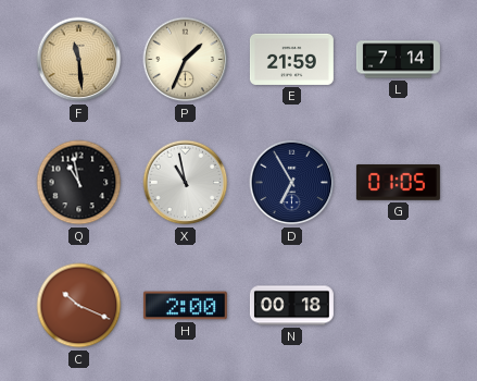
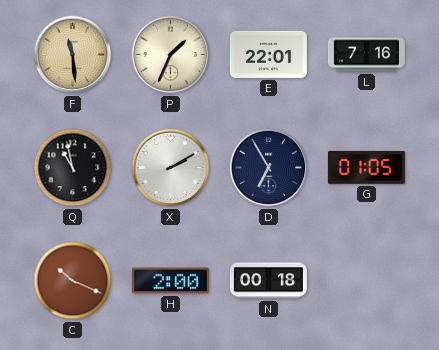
E: 21:59 -> 22:01
L: 7:14 -> 7:16
X: 10:58 -> 2:10
